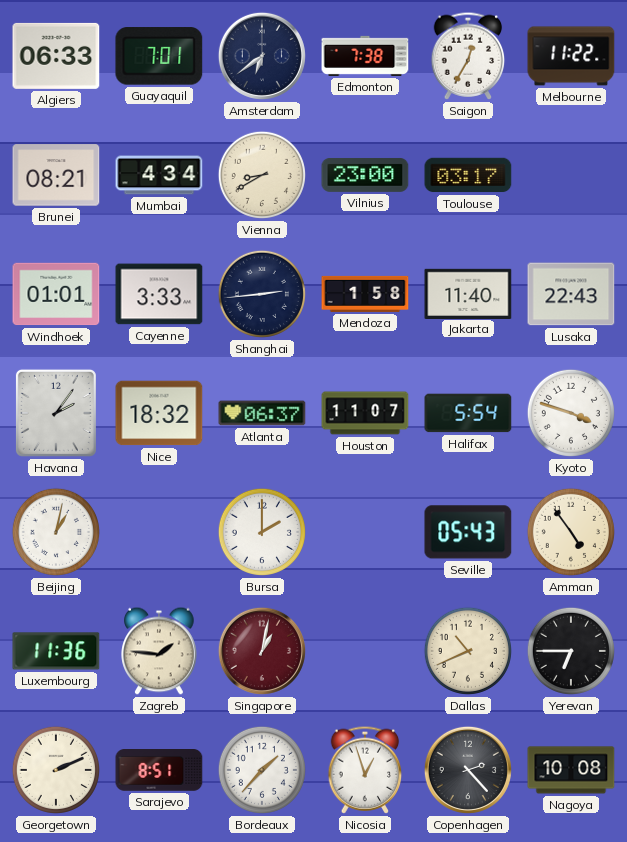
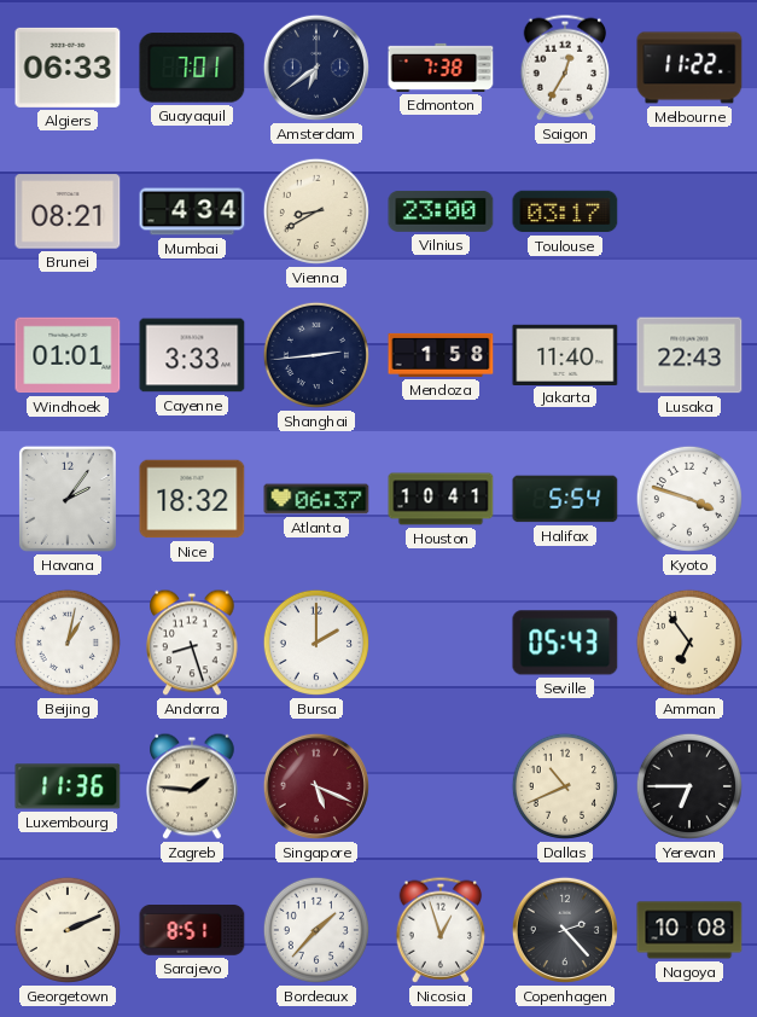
Houston: 11:07 -> 10:41
Andorra: none -> 8:27
Amman: 4:54 -> 6:54
Singapore: 1:02 -> 5:19
